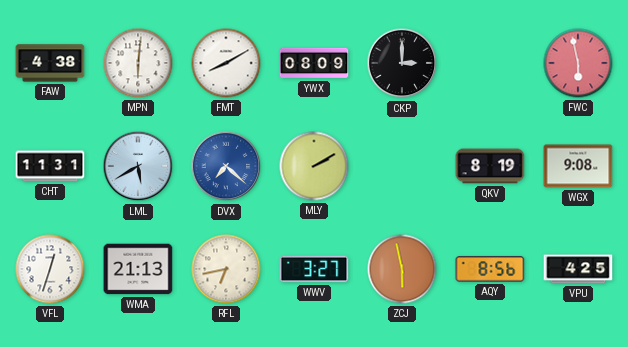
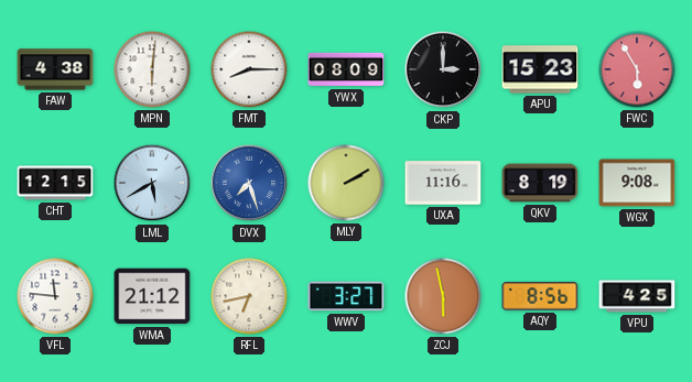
FMT: 8:10 -> 8:15
APU: none -> 15:23
FWC: 5:58 -> 5:55
CHT: 11:31 -> 12:15
DVX: 7:22 -> 7:27
UXA: none -> 11:16
VFL: 12:33 -> 11:46
WMA: 21:13 -> 21:12
